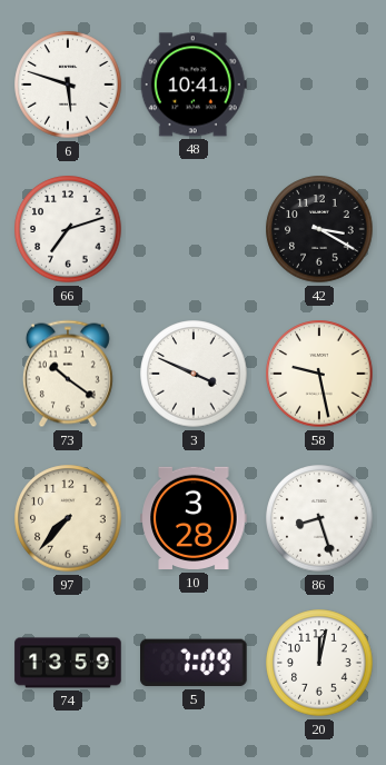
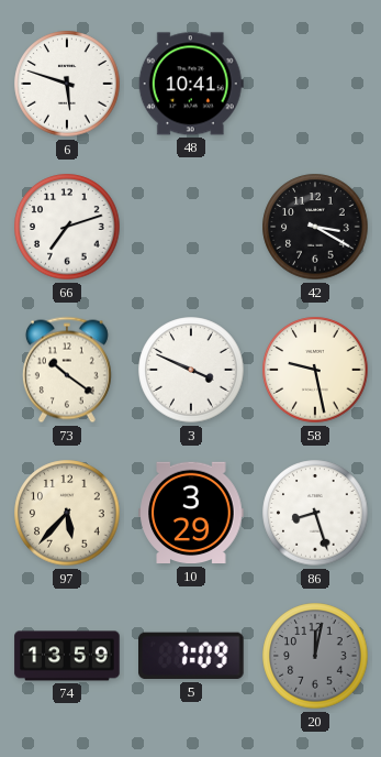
97: 7:37 -> 5:37
10: 3:28 -> 3:29
20 dial: white -> grey
